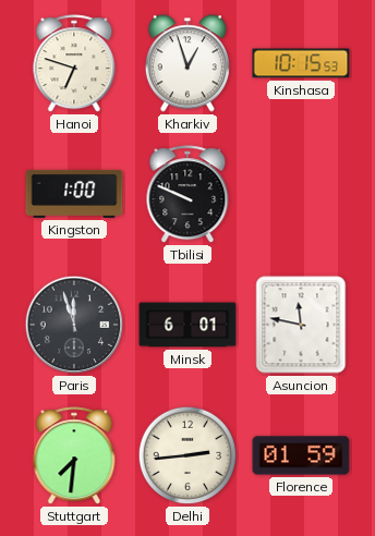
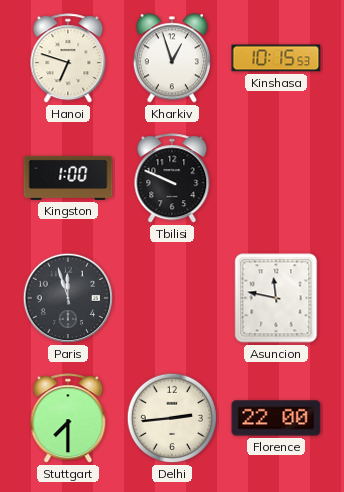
Minsk: 6:01 -> none
Stuttgart: 7:31 -> 7:30
Florence: 01:59 -> 22:00
